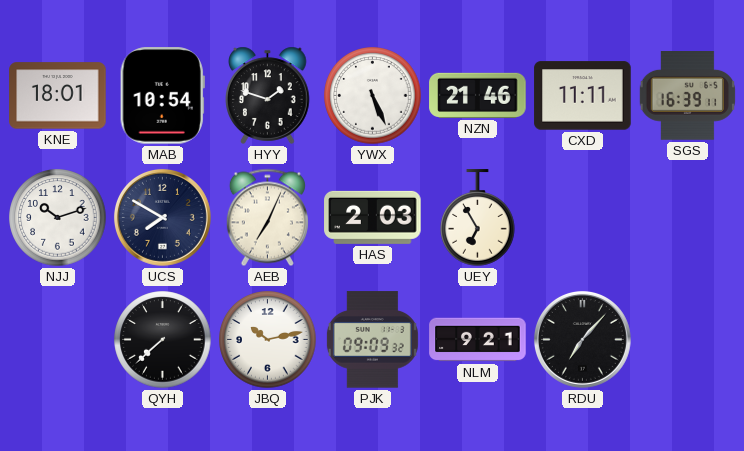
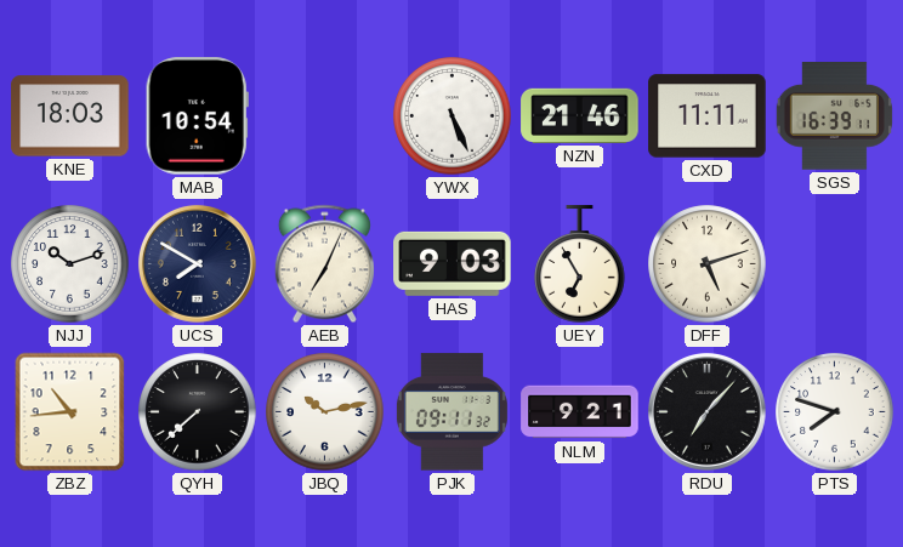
KNE: 18:01 -> 18:03
HYY: 1:48 -> none
HAS: 2:03 -> 9:03
DFF: none -> 5:12
ZBZ: none -> 10:44
PJK: 09:09 -> 09:11
PTS: none -> 7:48
